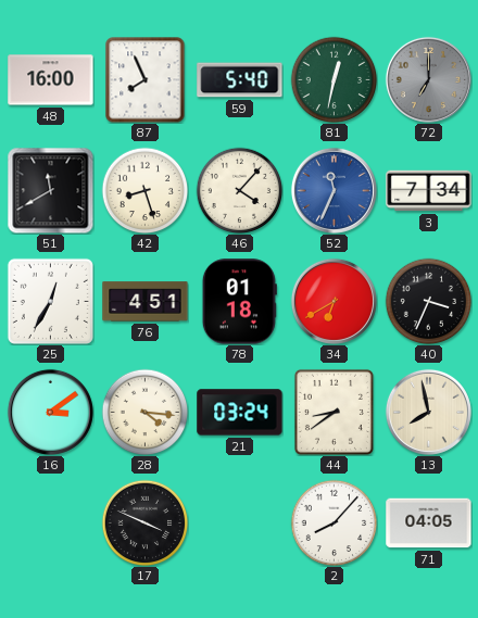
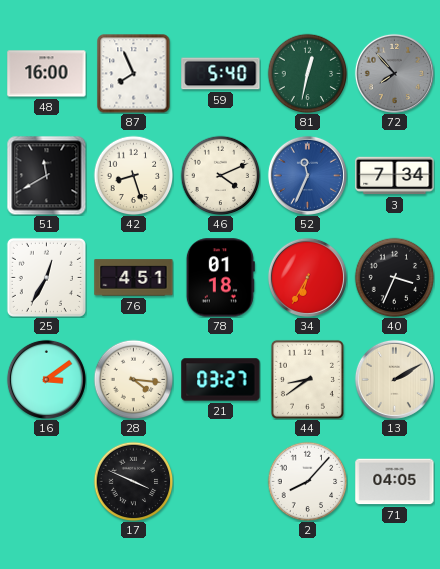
72: 7:00 -> 7:53
46: 4:07 -> 4:11
34: 6:40 -> 6:35
21: 03:24 -> 03:27
13: 7:58 -> 2:10
